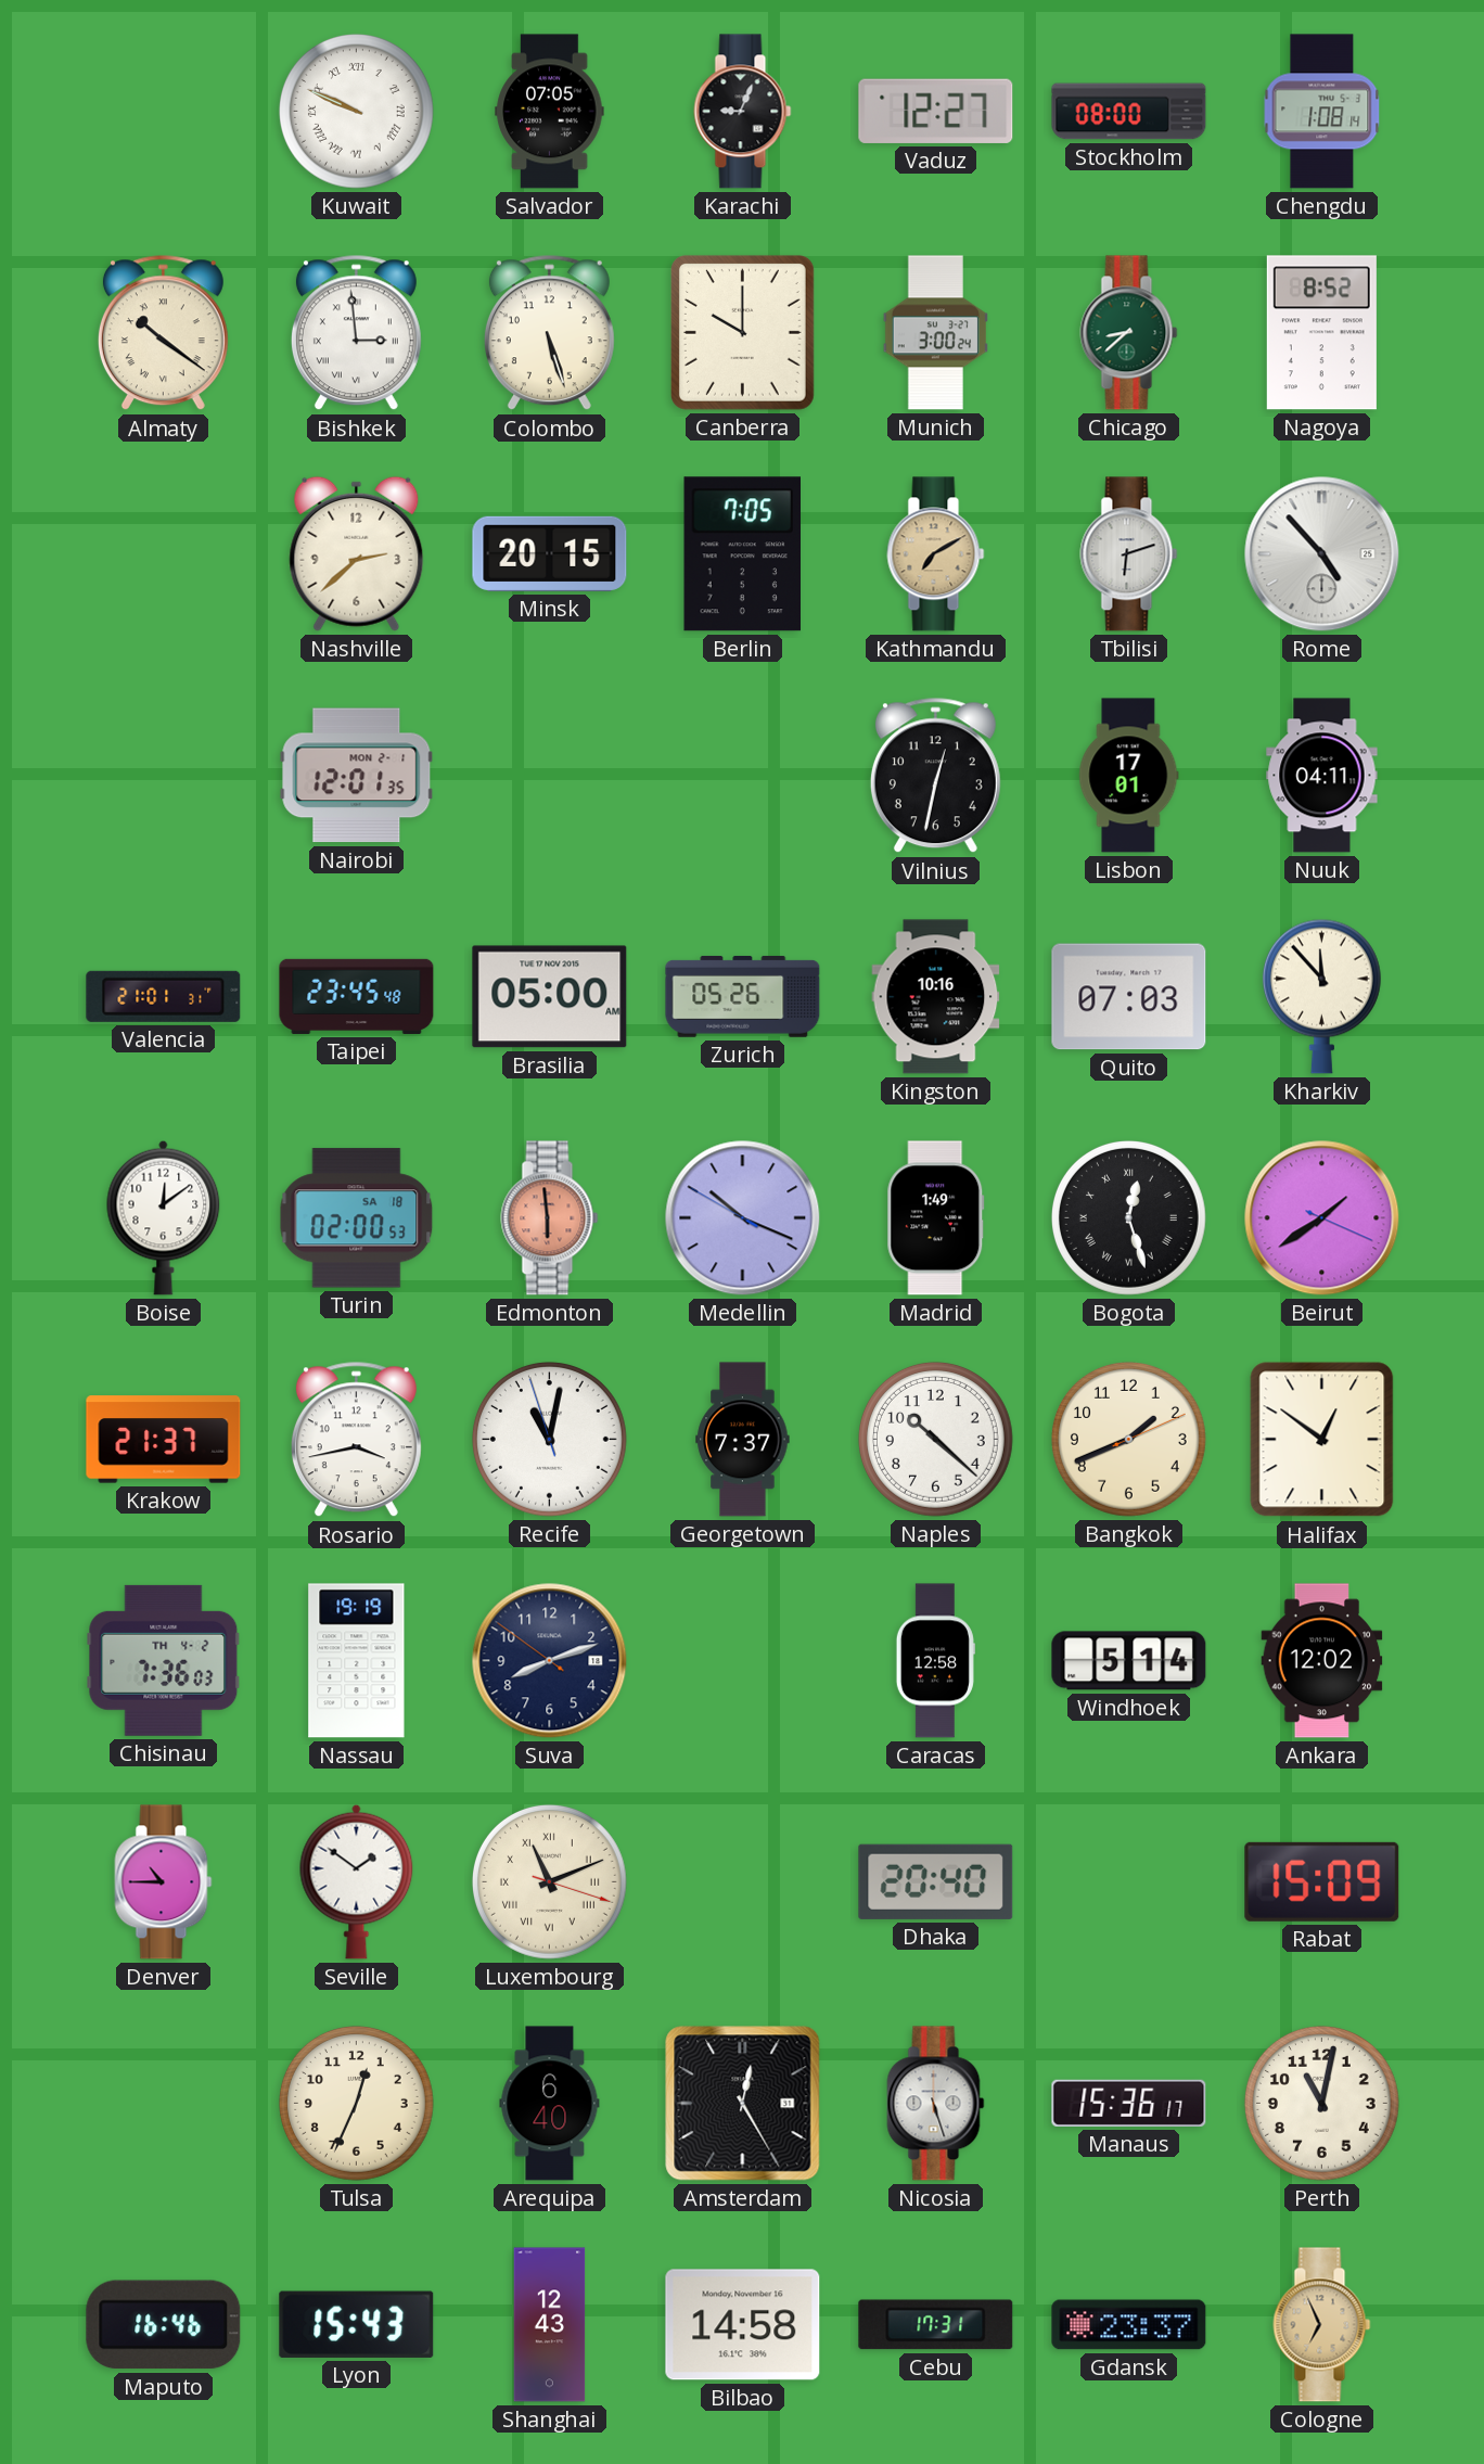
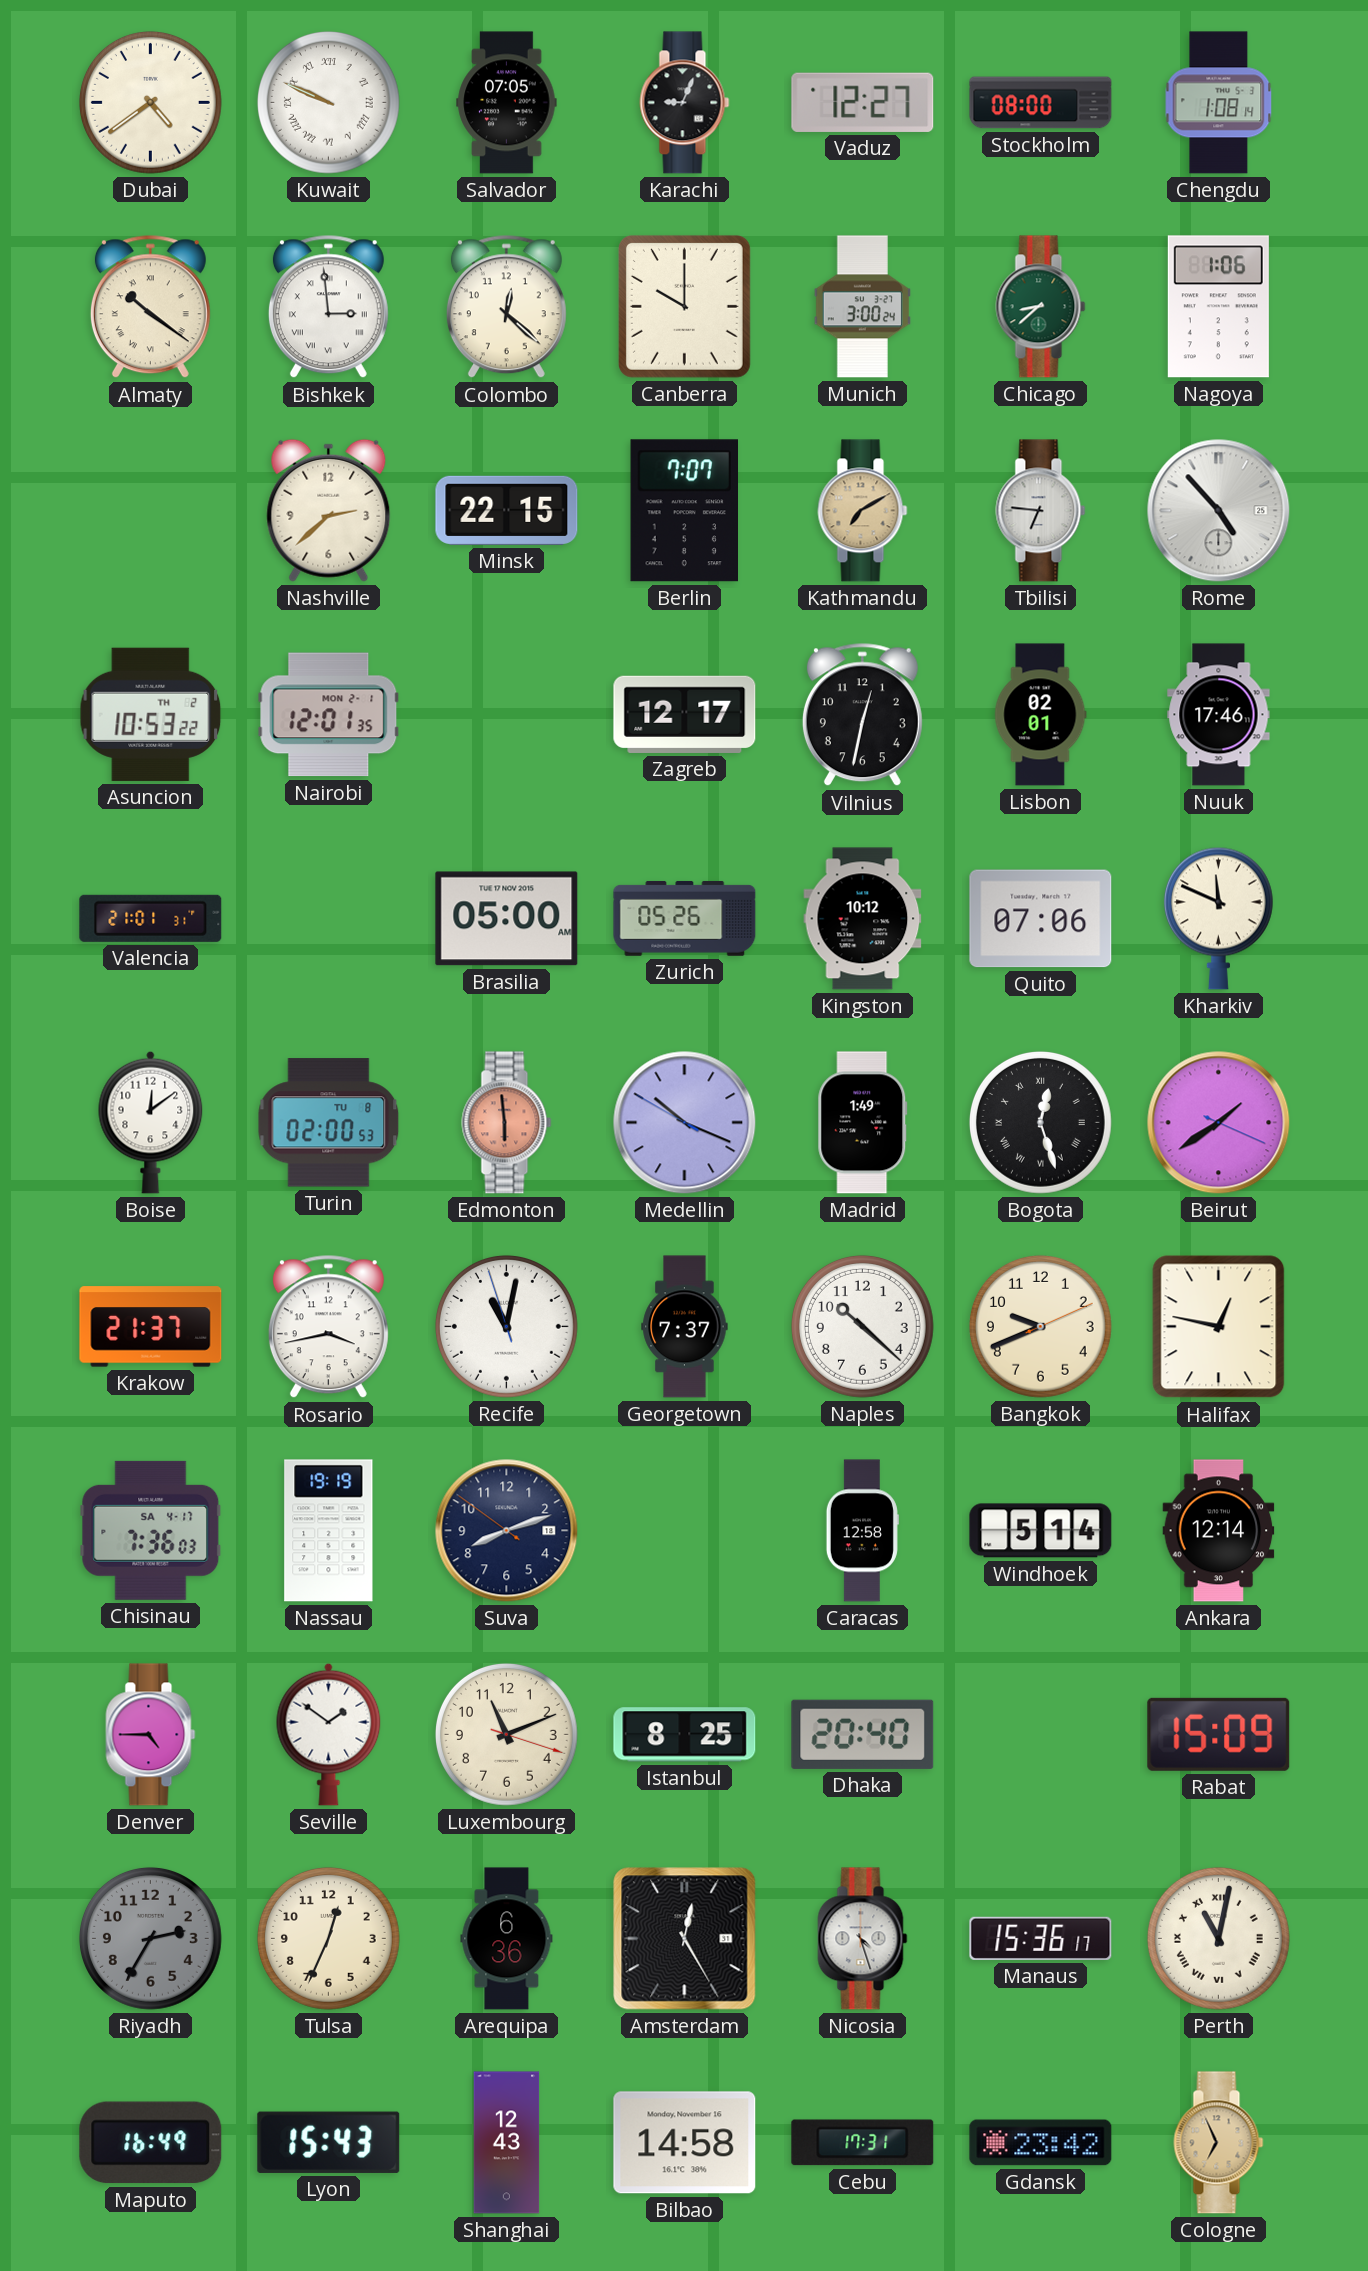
Dubai: none -> 4:39
Colombo: 5:27 -> 12:22
Nagoya: 8:52 -> 1:06
Minsk: 20:15 -> 22:15
Berlin: 7:05 -> 7:07
Tbilisi: 6:12 -> 6:46
Asuncion: none -> 10:53
Zagreb: none -> 12:17
Lisbon: 17:01 -> 02:01
Nuuk: 04:11 -> 17:46
Taipei: 23:45 -> none
Kingston: 10:16 -> 10:12
Quito: 07:03 -> 07:06
Kharkiv: 11:53 -> 11:49
Turin date: SA 18 -> TU 8
Bangkok: 1:41 -> 9:41
Halifax: 12:51 -> 12:47
Chisinau date: TH 4-2 -> SA 4-17
Ankara: 12:02 -> 12:14
Denver: 10:45 -> 4:45
Luxembourg numerals: Roman -> Arabic
Istanbul: none -> 8:25
Riyadh: none -> 2:35
Arequipa: 6:40 -> 6:36
Nicosia: 5:27 -> 4:27
Perth numerals: Arabic -> Roman
Maputo: 16:46 -> 16:49
Gdansk: 23:37 -> 23:42
